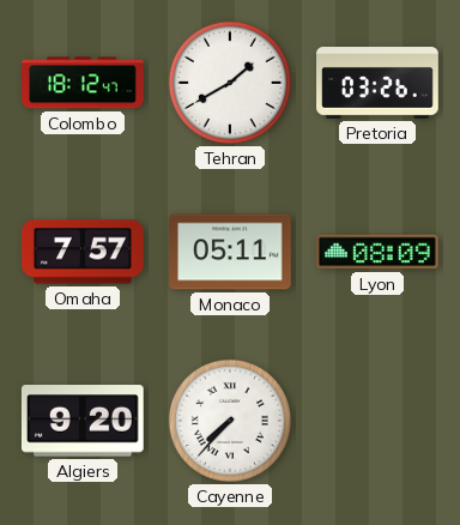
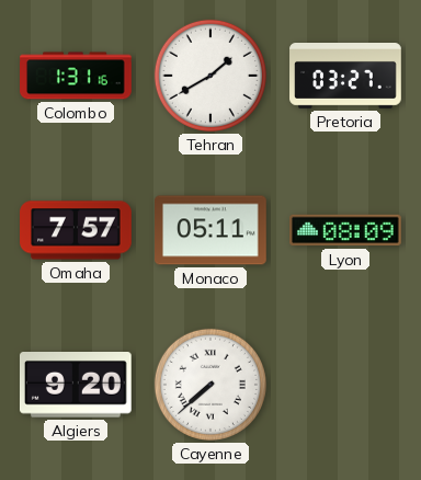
Colombo: 18:12 -> 1:31
Pretoria: 03:26 -> 03:27
Cayenne: 7:37 -> 7:38
